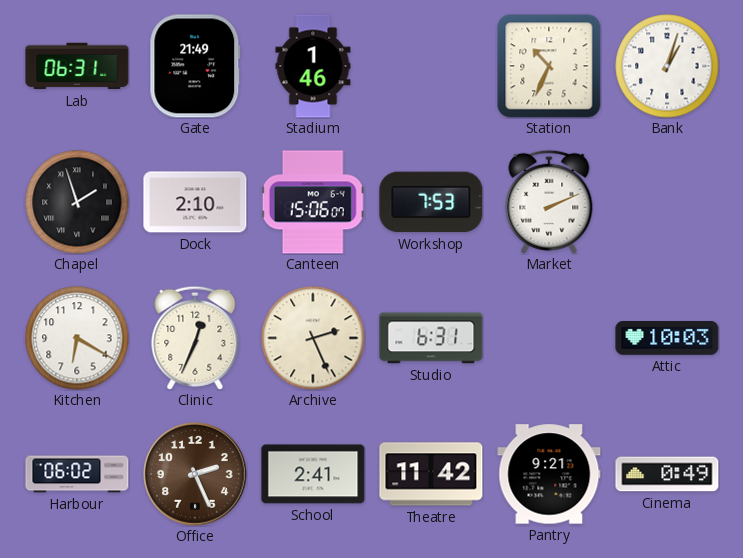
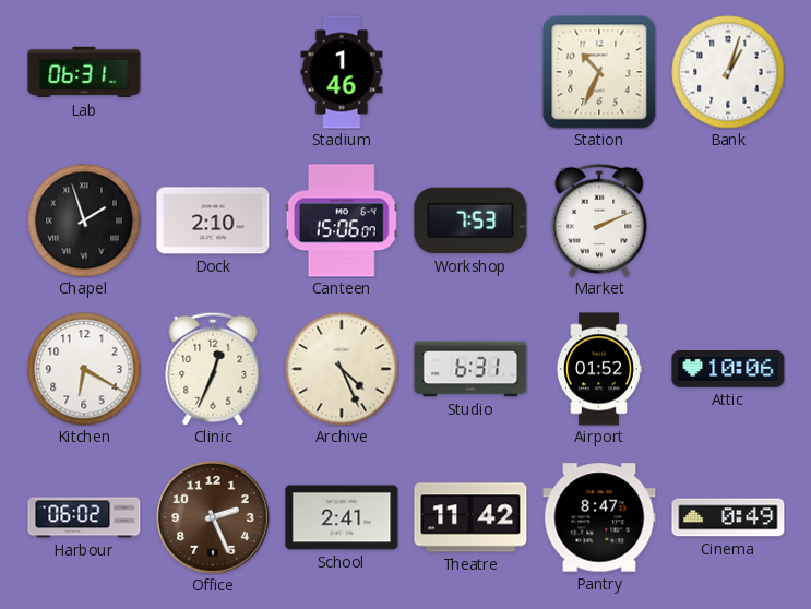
Gate: 21:49 -> none
Archive: 2:26 -> 4:26
Airport: none -> 01:52
Attic: 10:03 -> 10:06
Pantry: 9:21 -> 8:47
